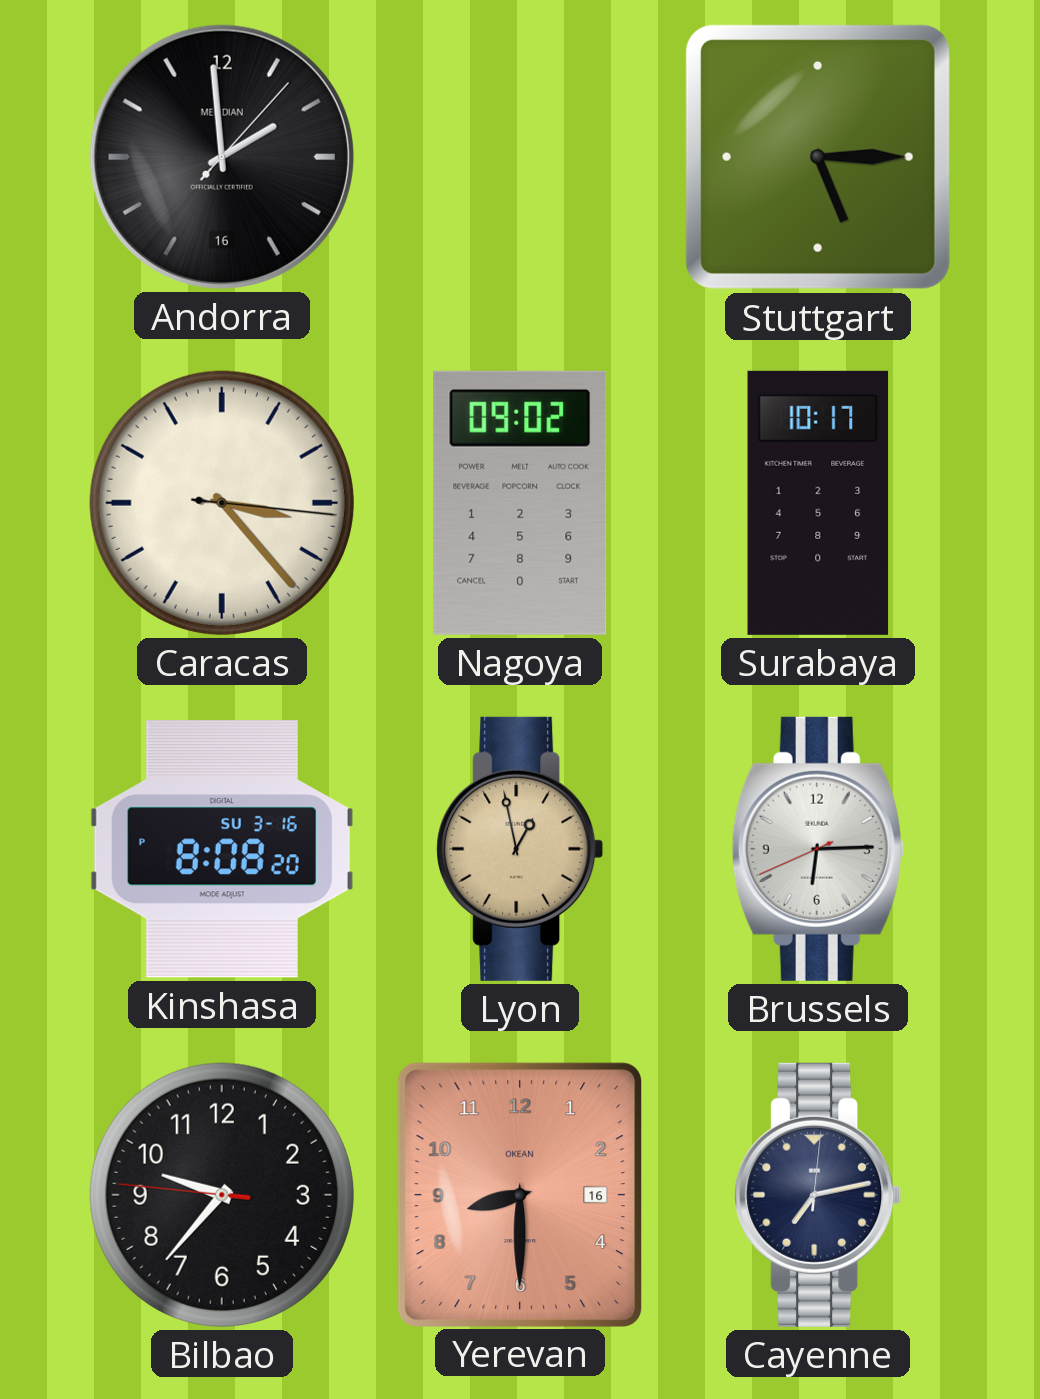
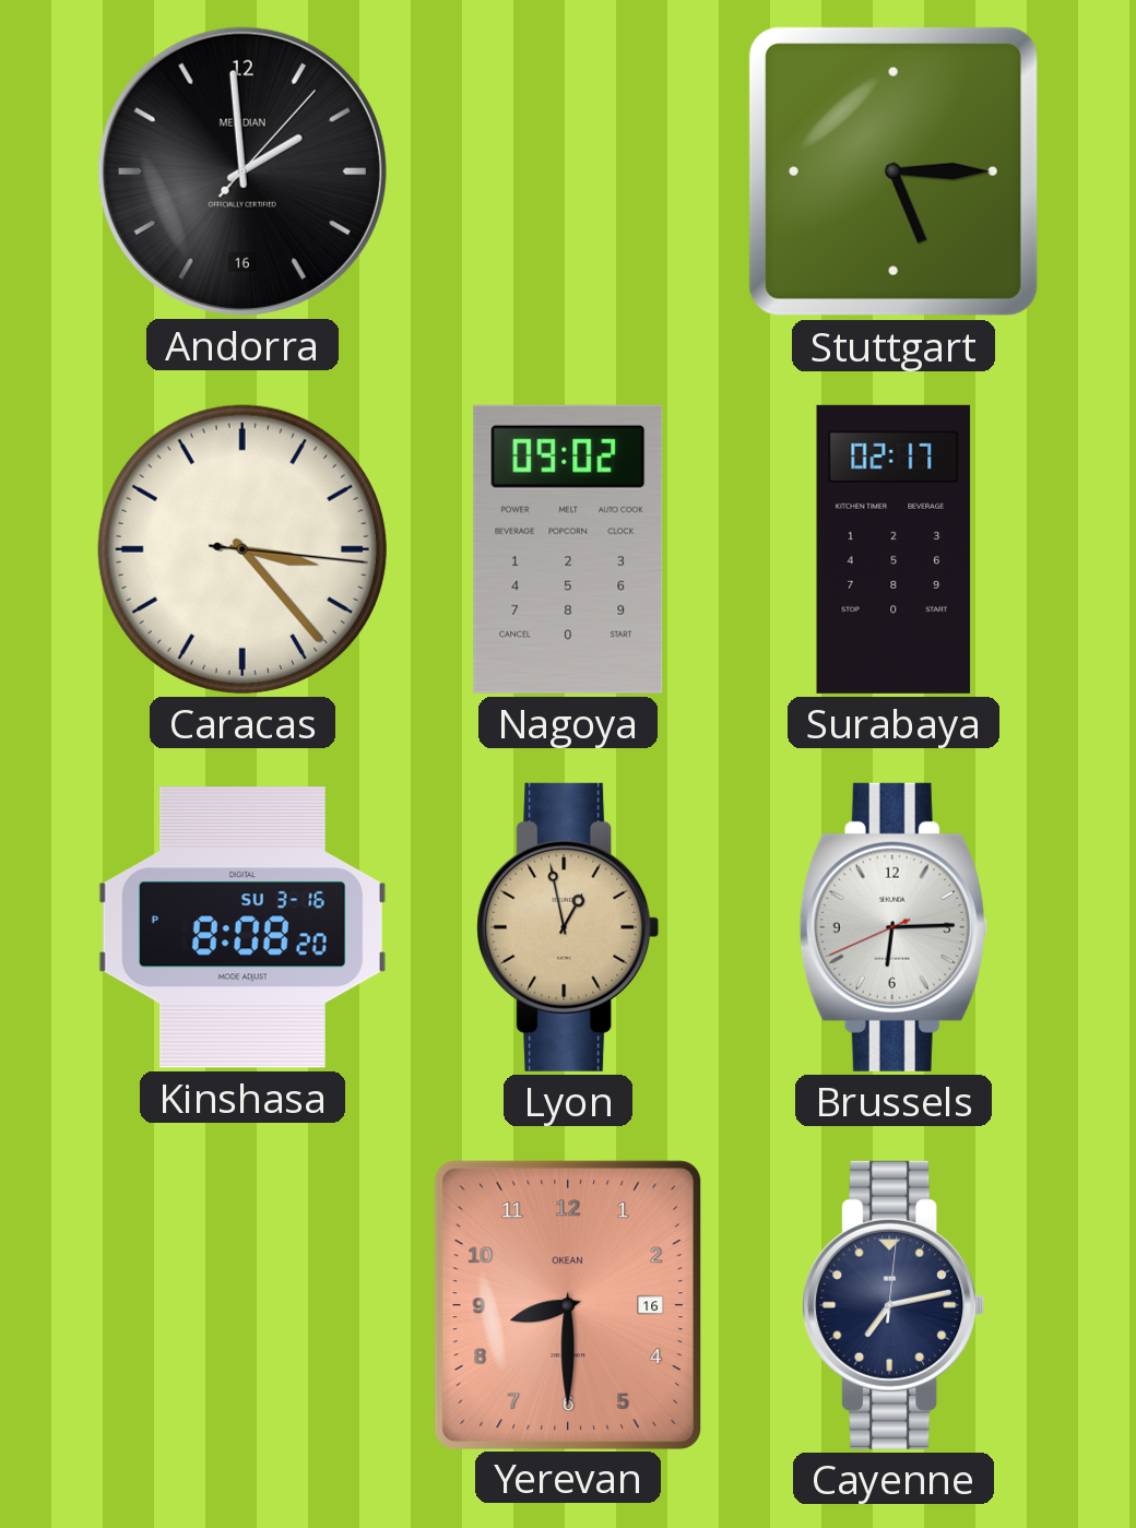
Surabaya: 10:17 -> 02:17
Bilbao: 9:36 -> none
